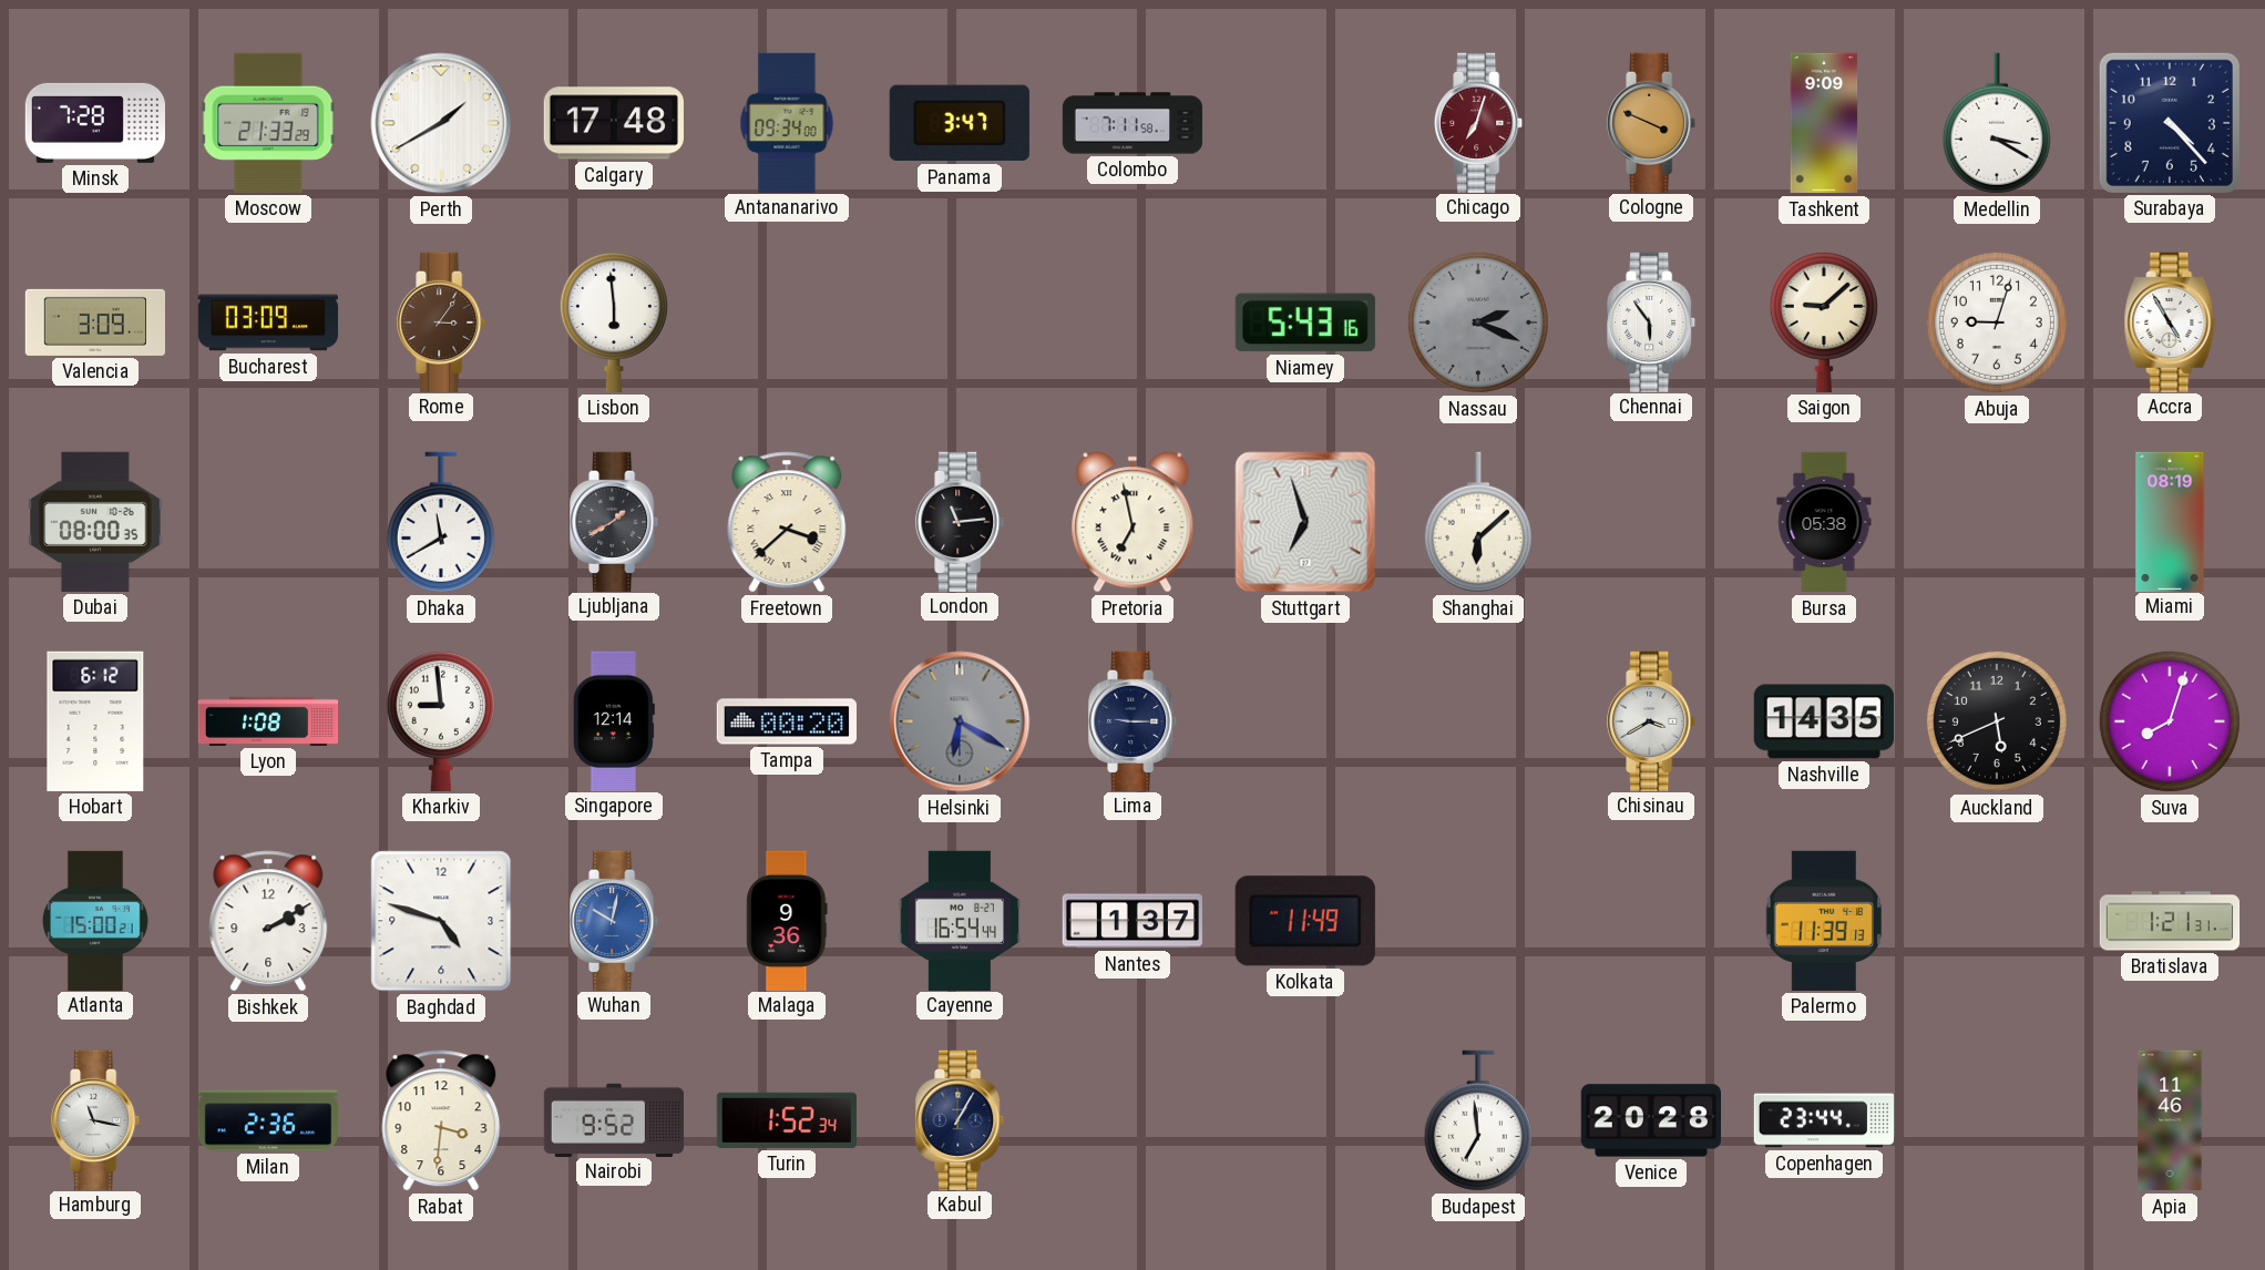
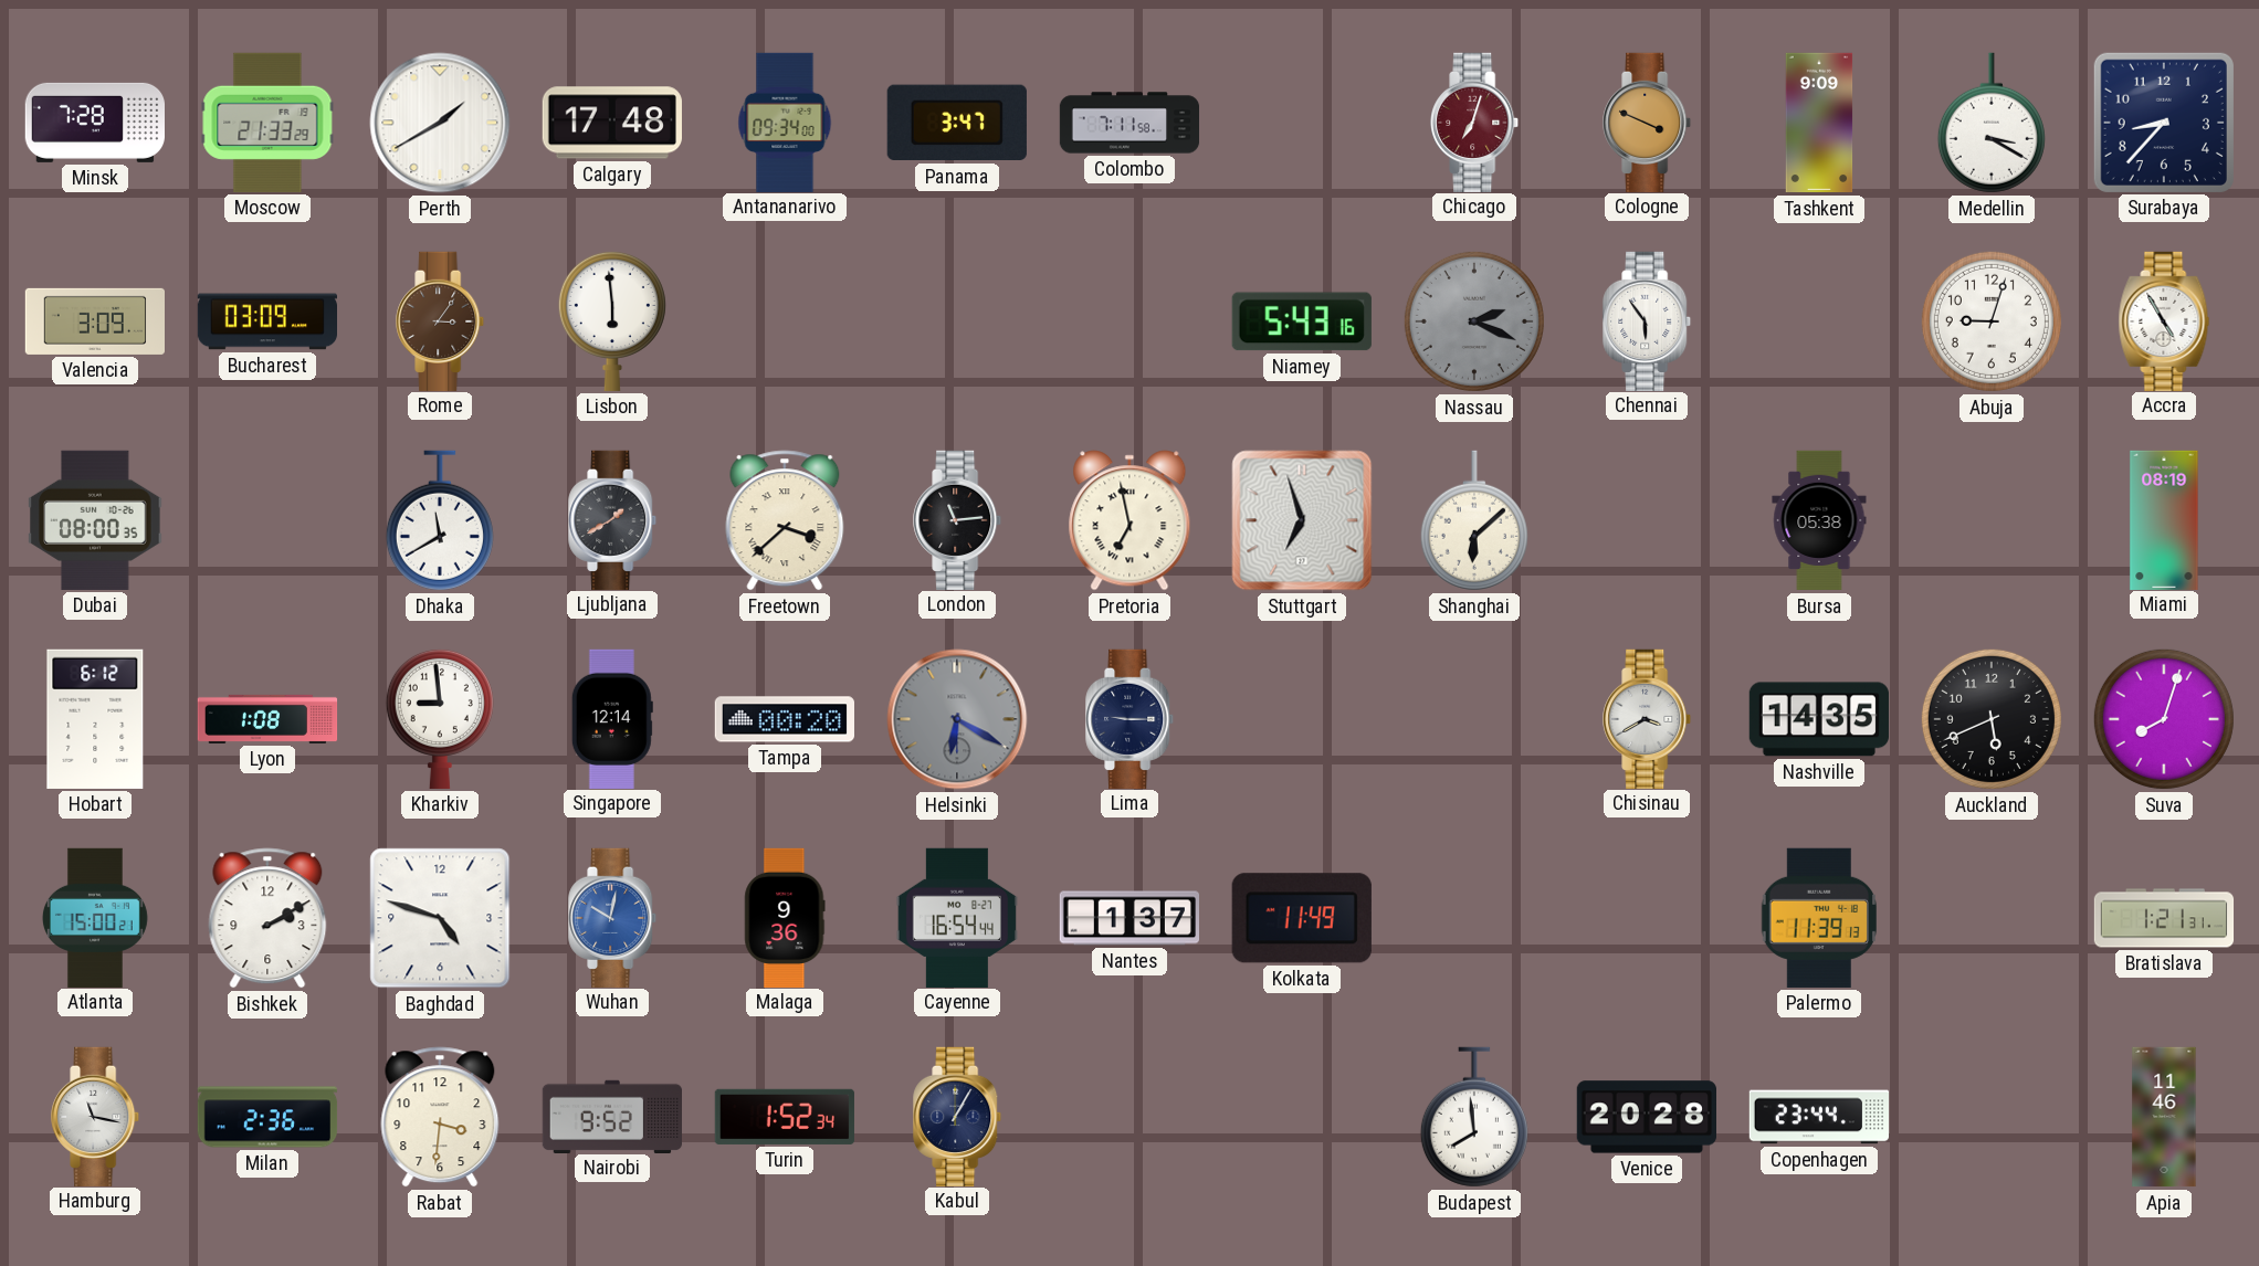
Surabaya: 4:23 -> 8:37
Saigon: 9:08 -> none
Budapest: 6:59 -> 7:59
